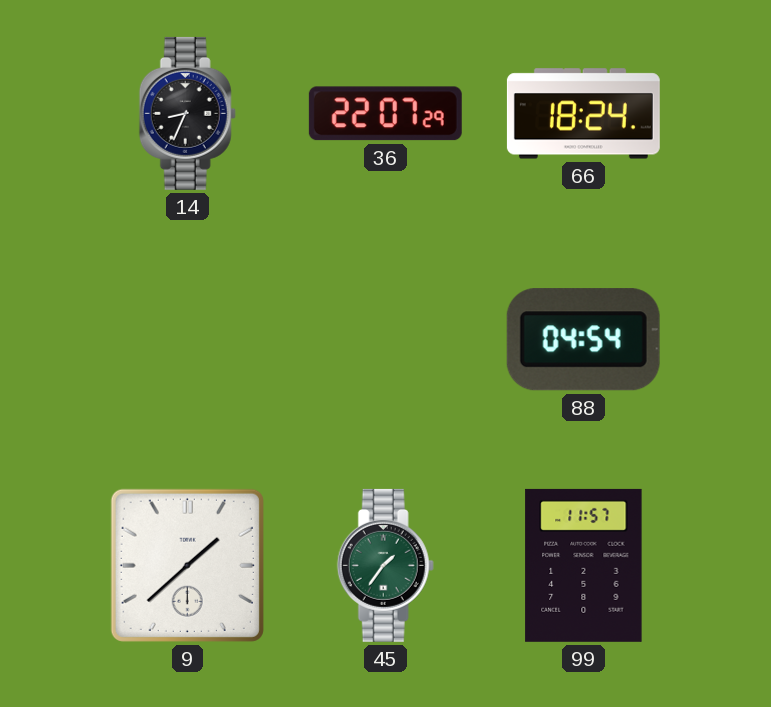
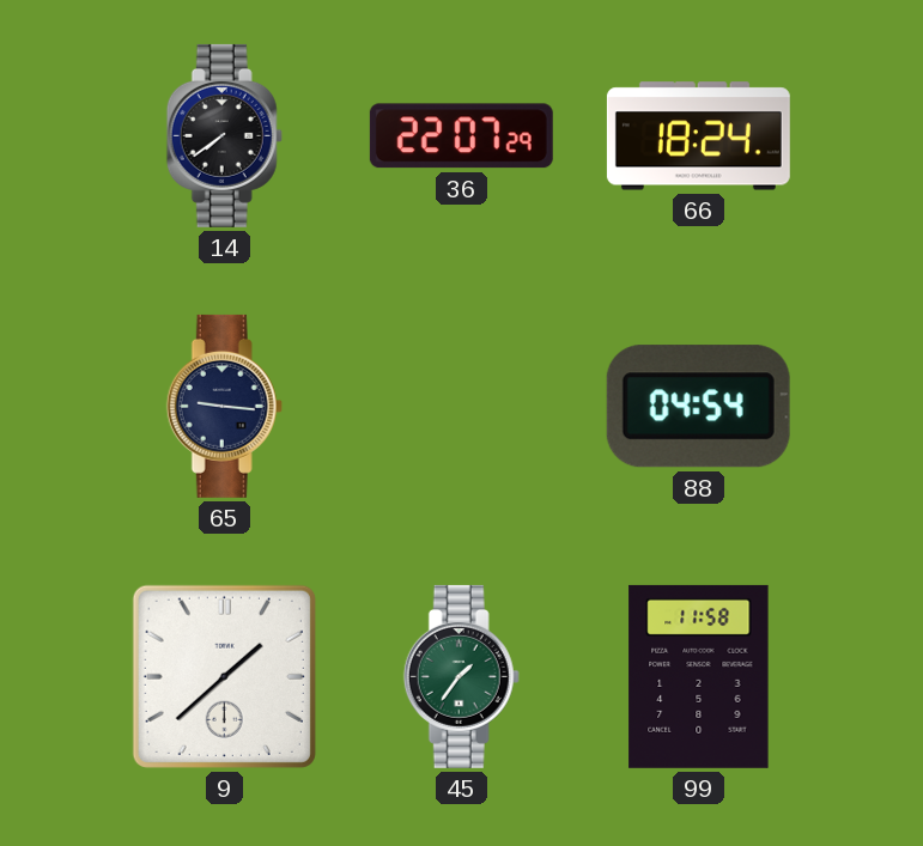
14: 8:34 -> 7:39
65: none -> 9:16
99: 11:57 -> 11:58
